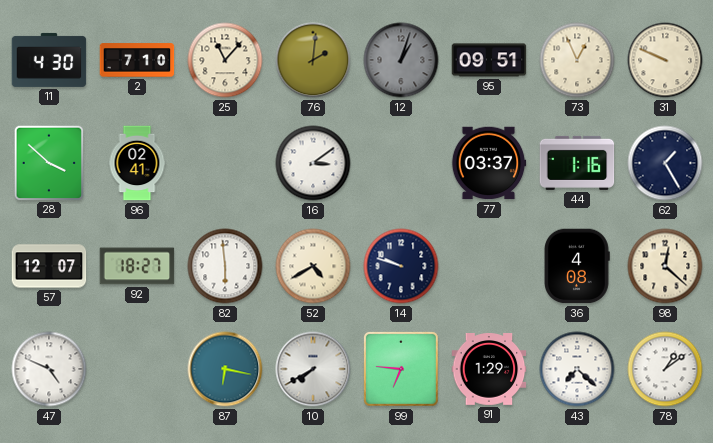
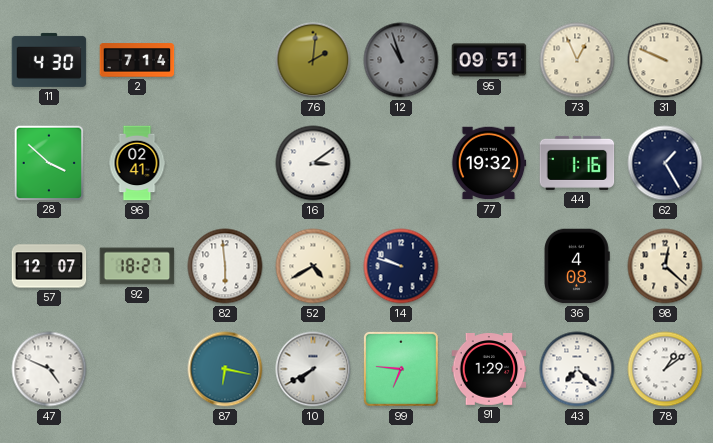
2: 7:10 -> 7:14
25: 11:07 -> none
12: 1:03 -> 10:57
77: 03:37 -> 19:32
